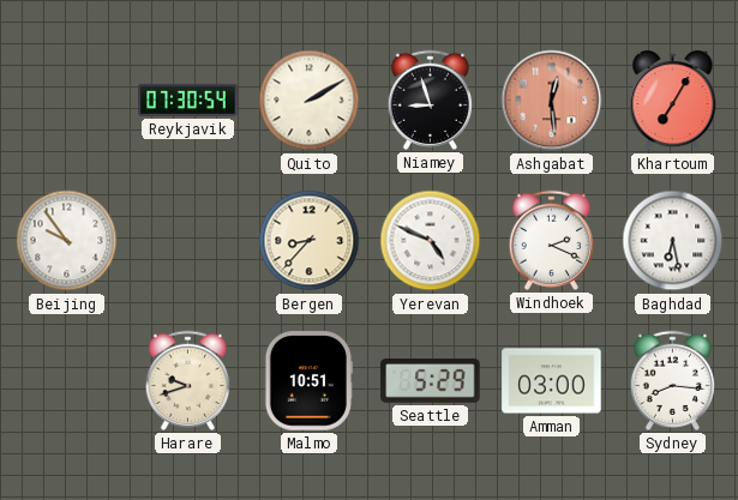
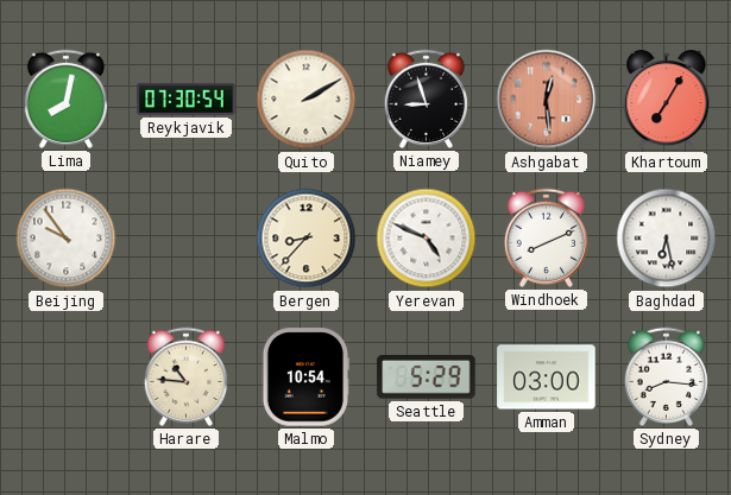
Lima: none -> 8:02
Windhoek: 2:19 -> 8:11
Harare: 9:42 -> 10:46
Malmo: 10:51 -> 10:54
